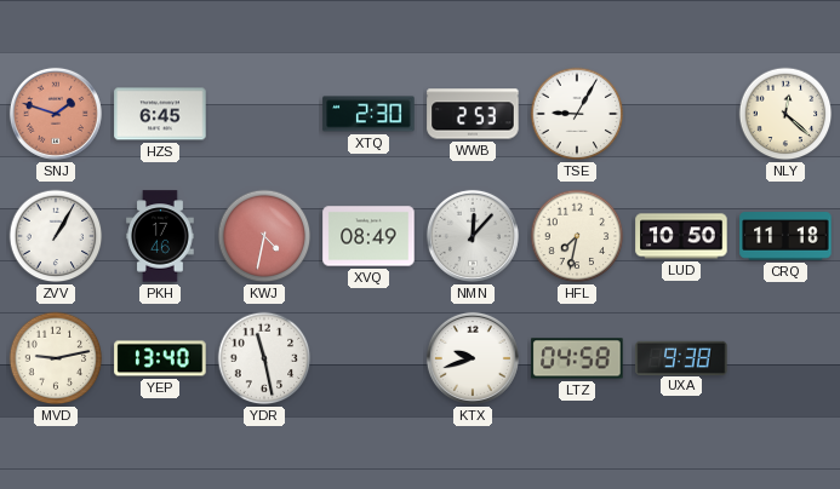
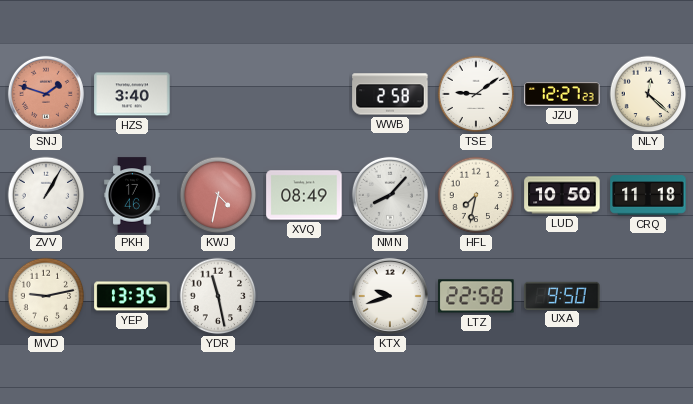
HZS: 6:45 -> 3:40
XTQ: 2:30 -> none
WWB: 2:53 -> 2:58
TSE: 9:05 -> 9:09
JZU: none -> 12:27
NMN: 12:07 -> 8:07
YEP: 13:40 -> 13:35
LTZ: 04:58 -> 22:58
UXA: 9:38 -> 9:50
